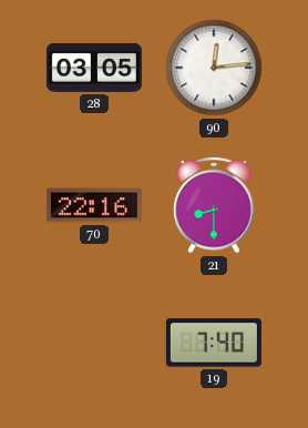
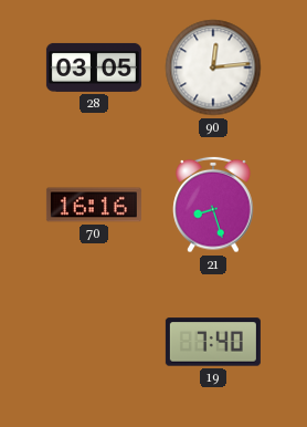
70: 22:16 -> 16:16
21: 8:30 -> 8:27
